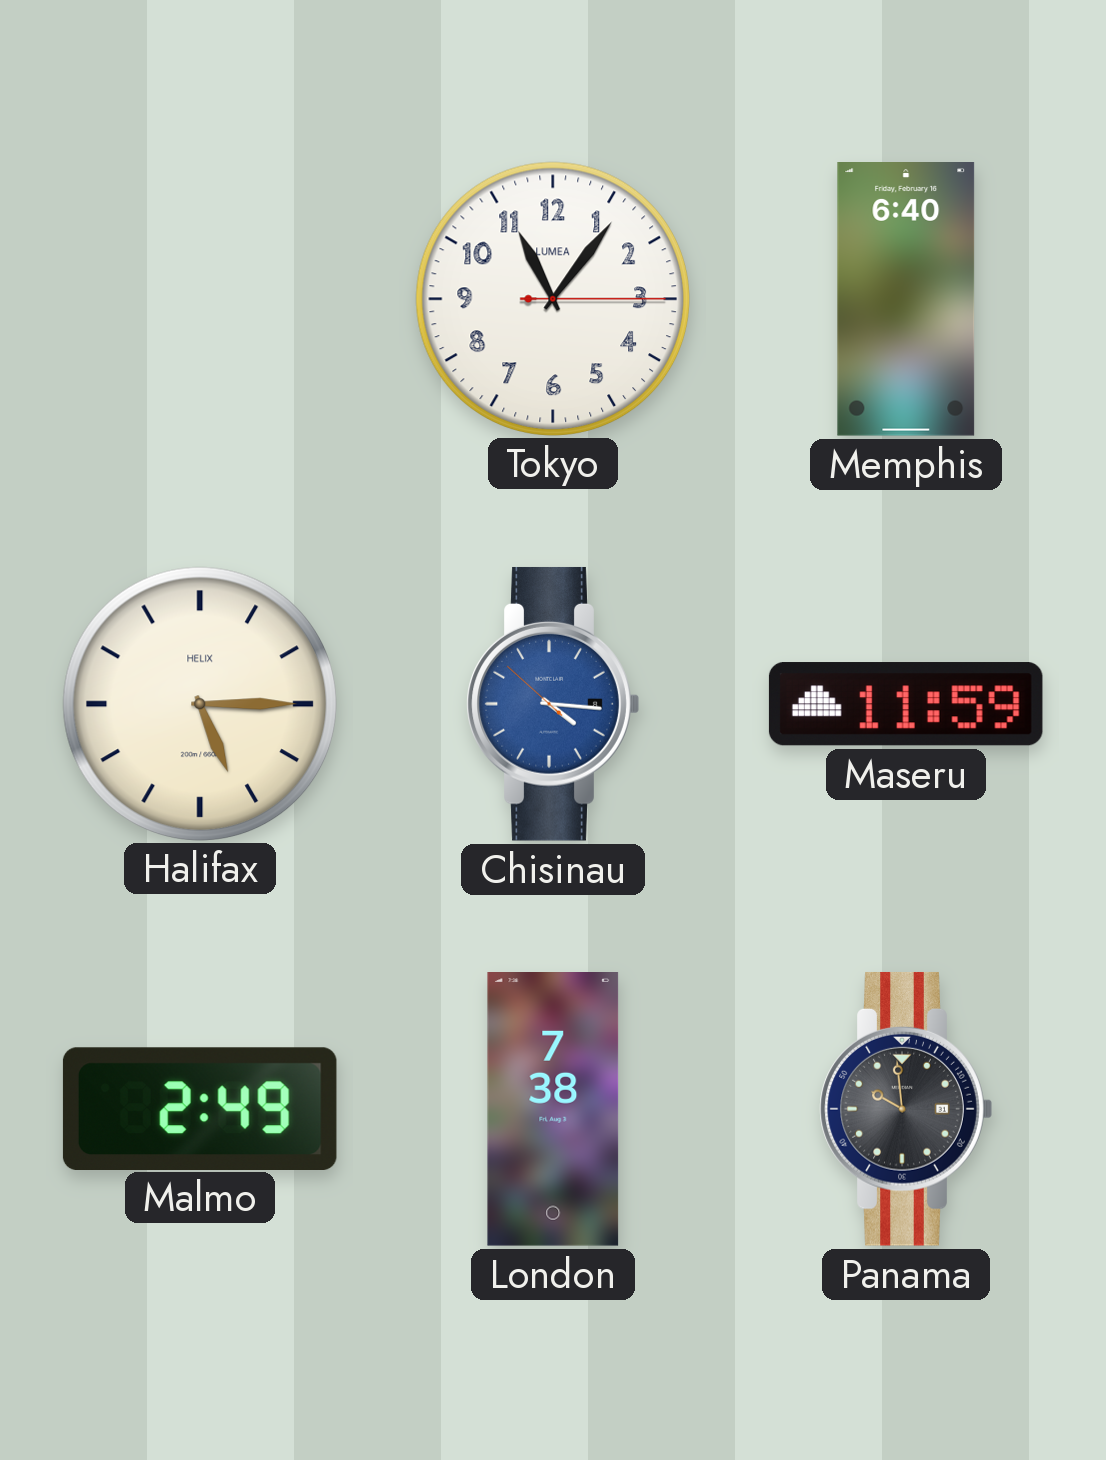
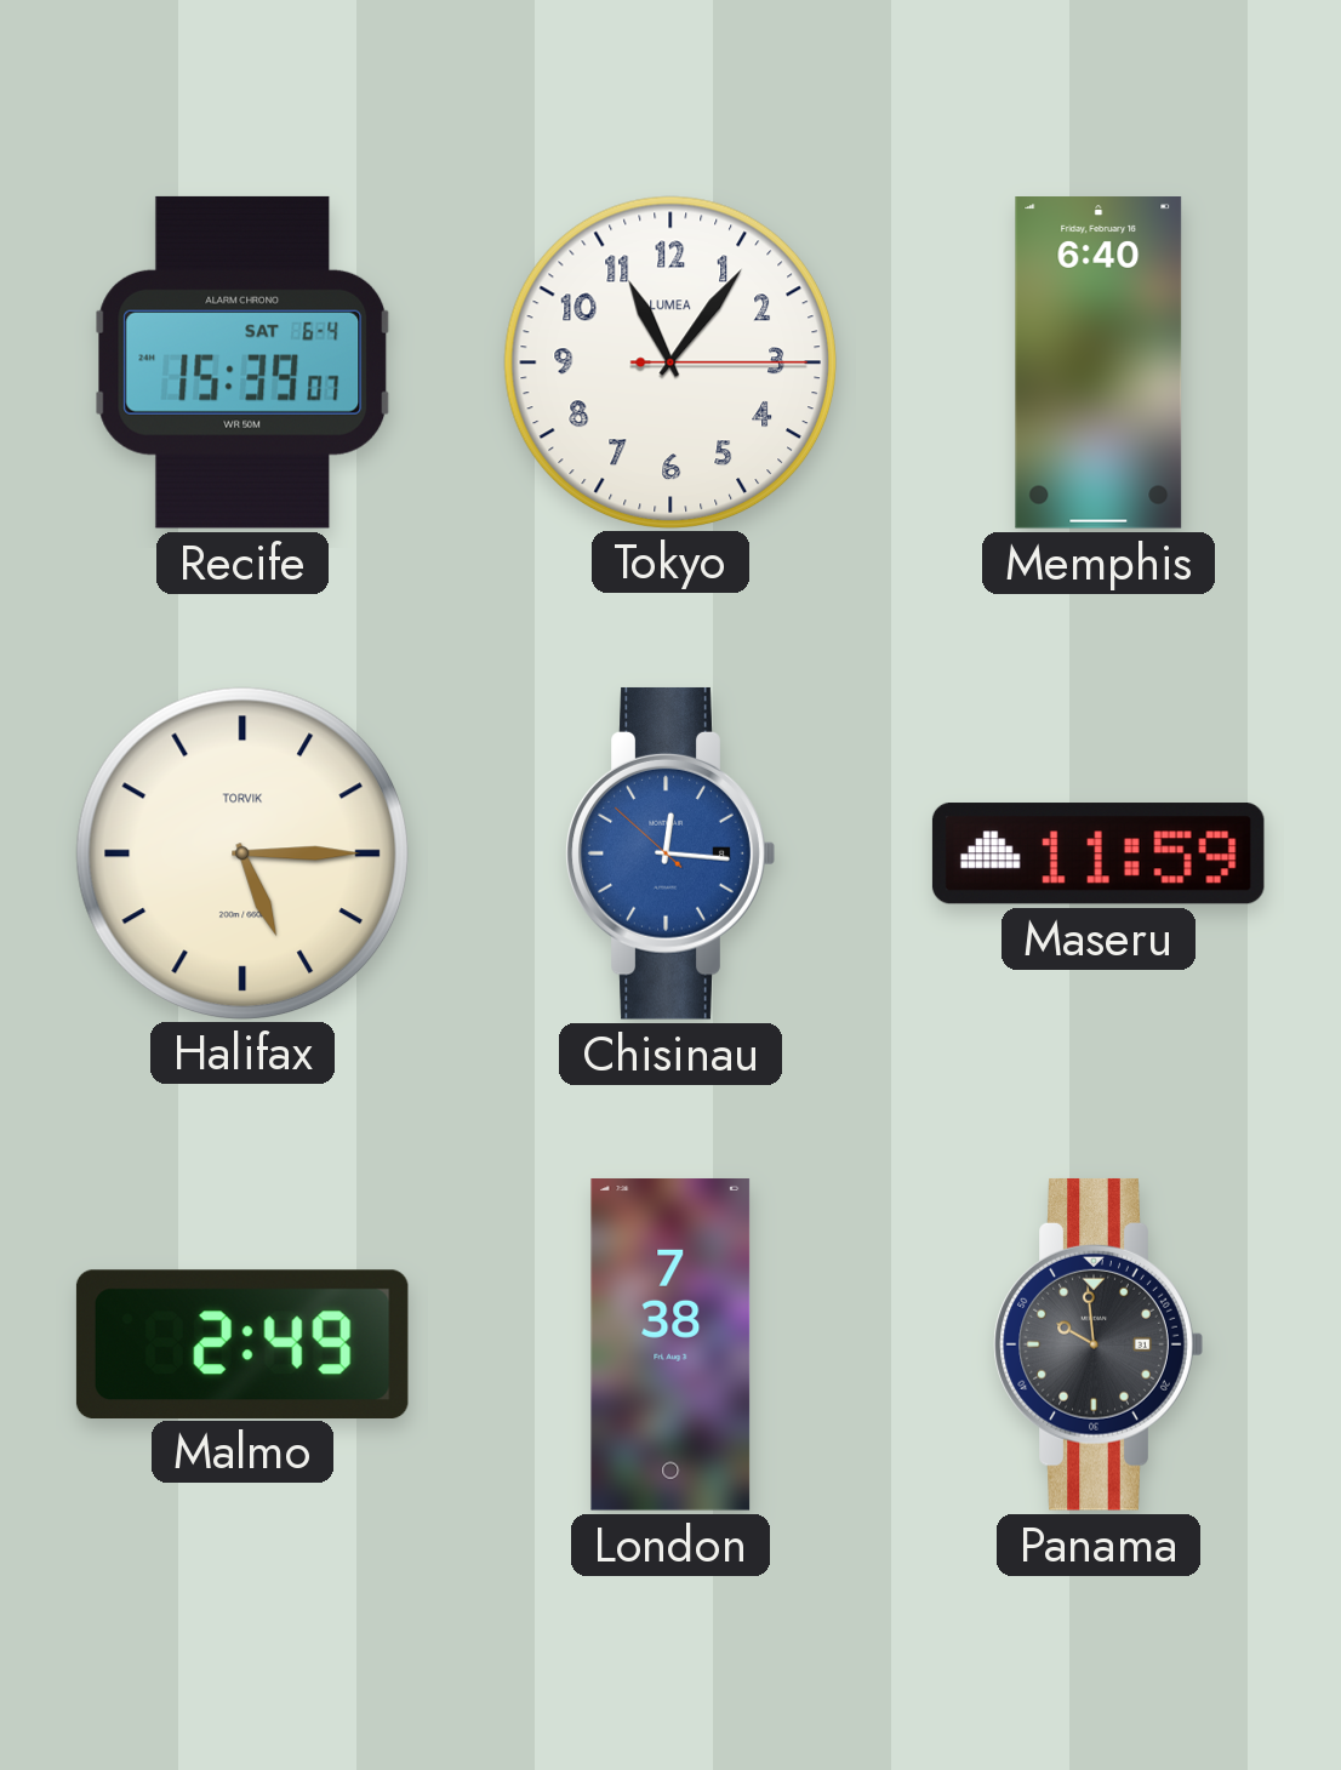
Recife: none -> 15:39
Halifax brand: HELIX -> TORVIK
Chisinau: 4:15 -> 12:15
